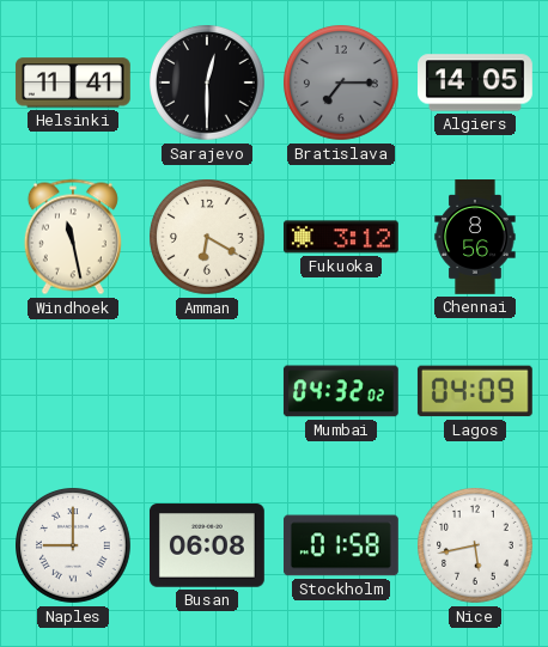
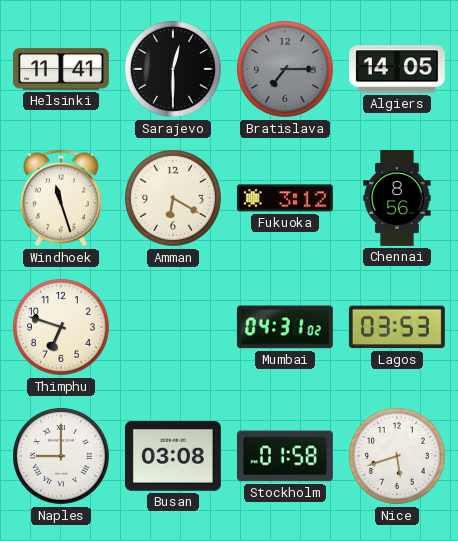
Windhoek: 11:28 -> 11:27
Thimphu: none -> 6:48
Mumbai: 04:32 -> 04:31
Lagos: 04:09 -> 03:53
Busan: 06:08 -> 03:08
Nice: 5:43 -> 5:42
